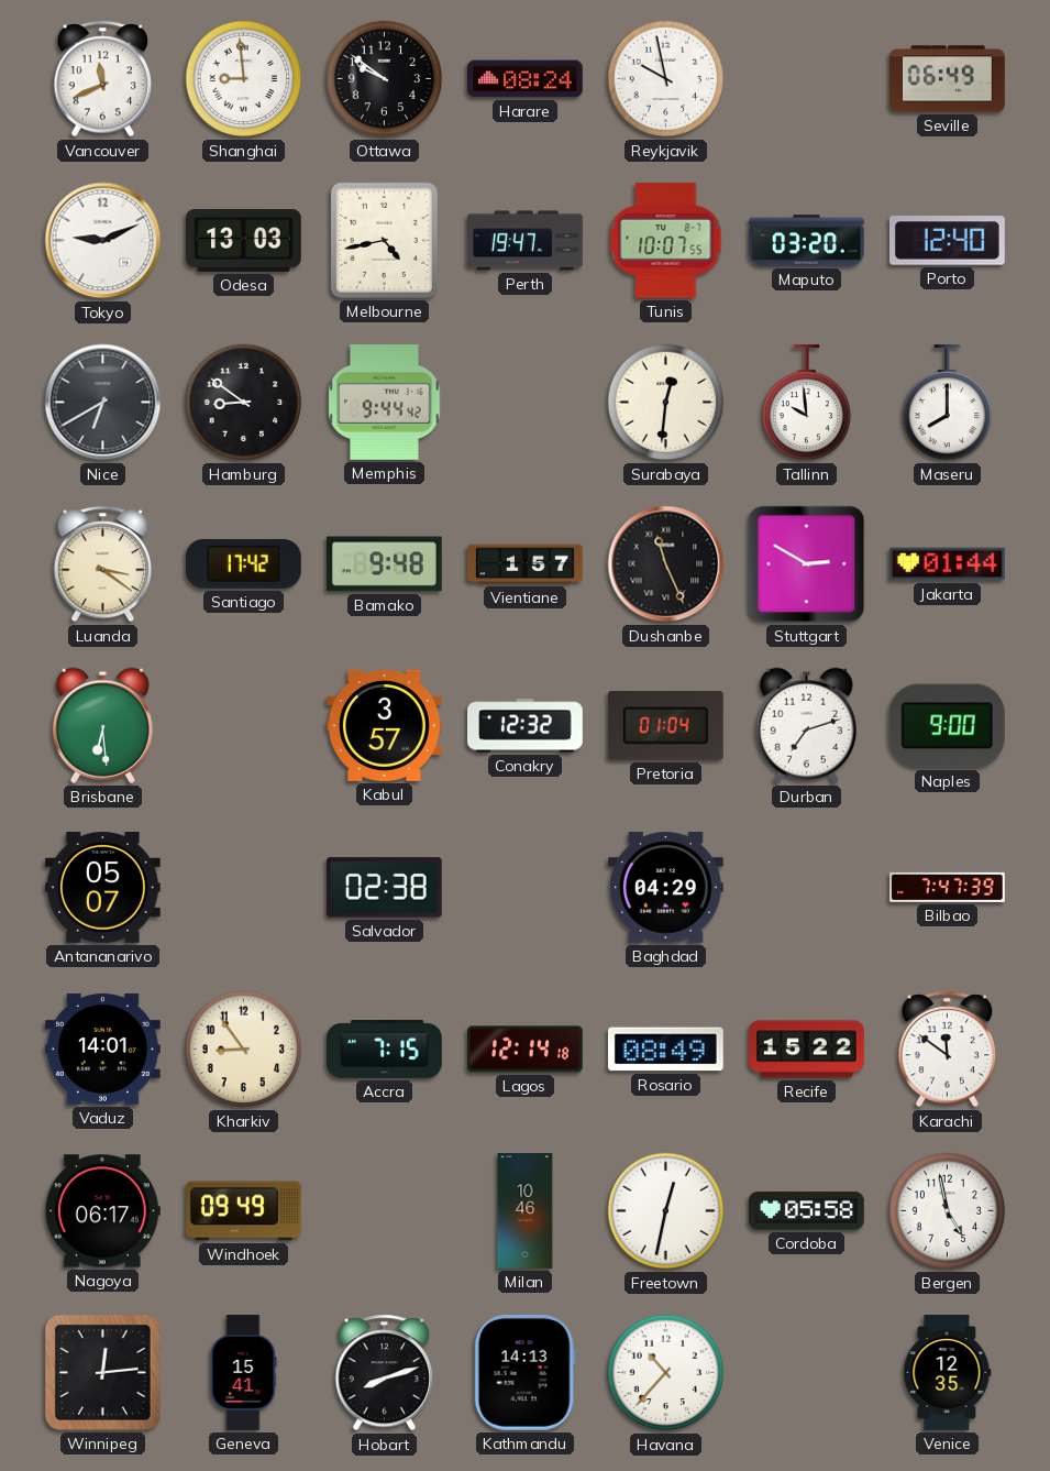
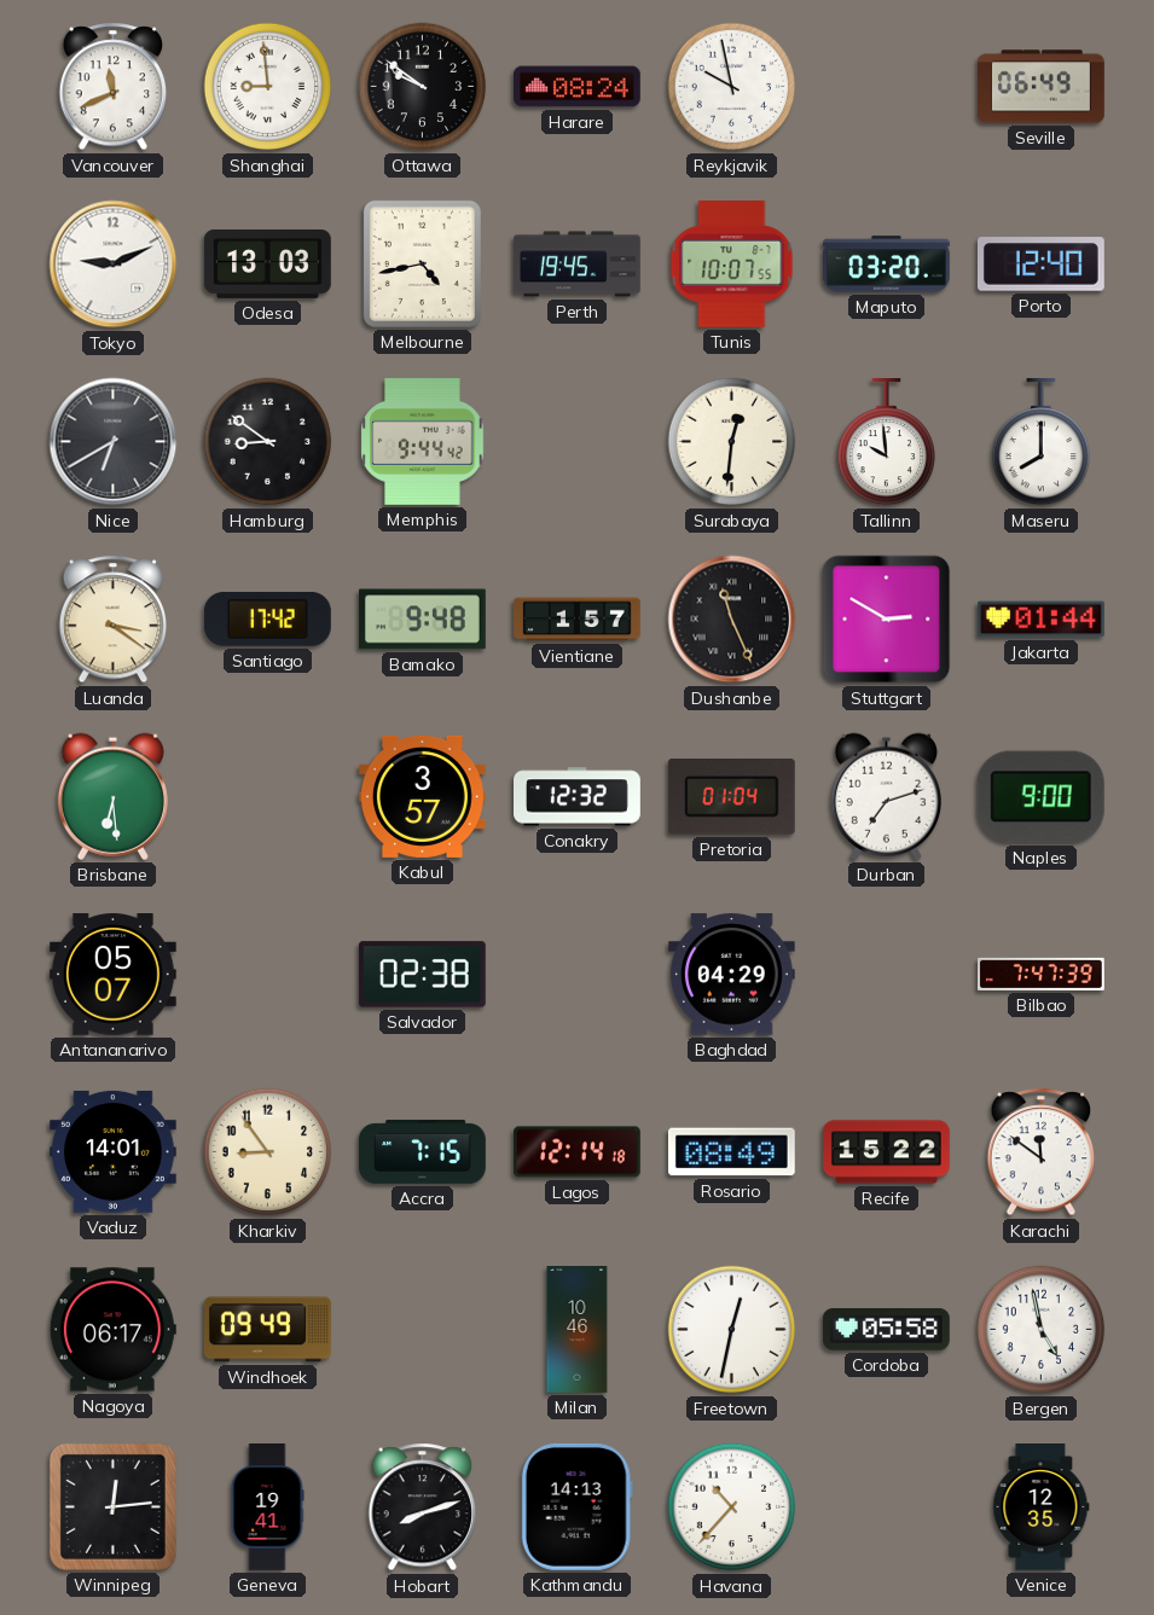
Perth: 19:47 -> 19:45
Geneva: 15:41 -> 19:41
